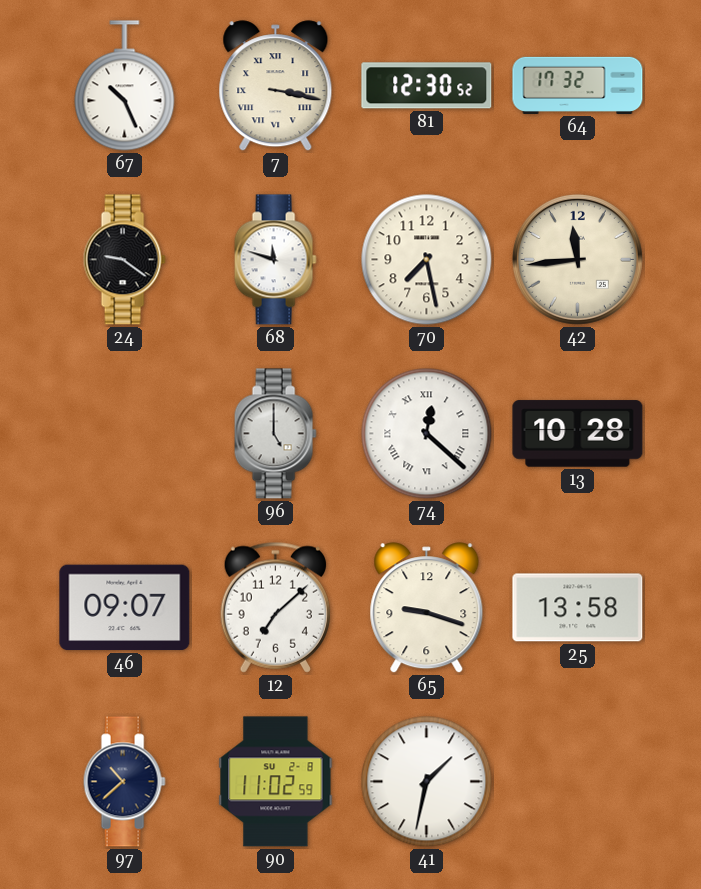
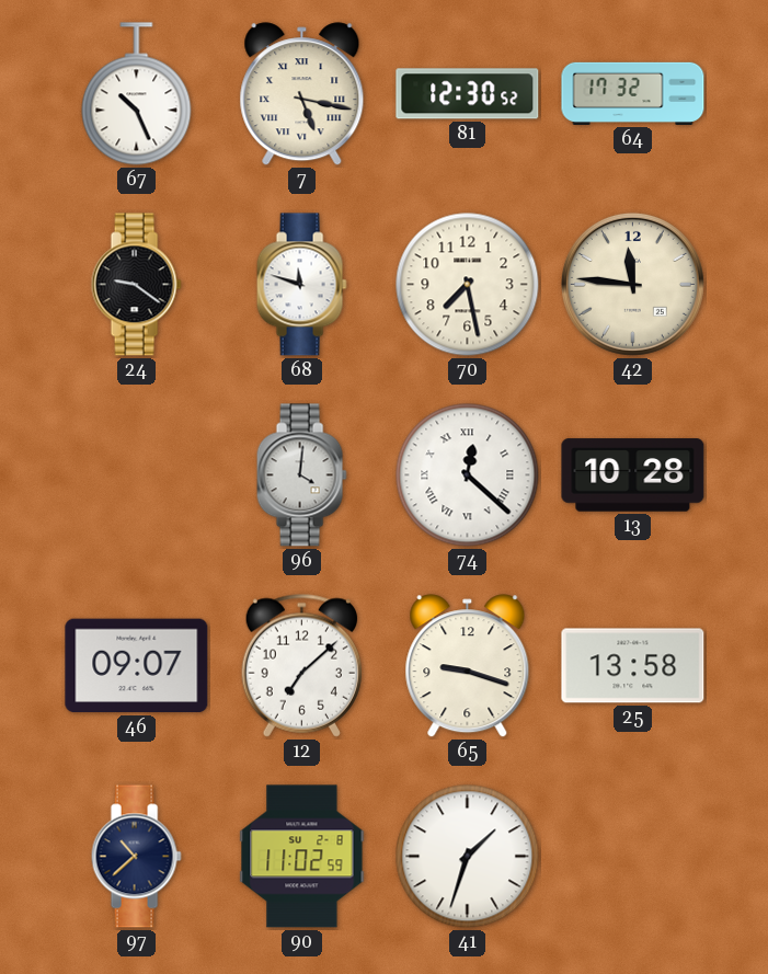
7: 3:17 -> 5:17
42: 11:44 -> 11:46
96: 5:00 -> 4:01
41: 1:32 -> 1:33
